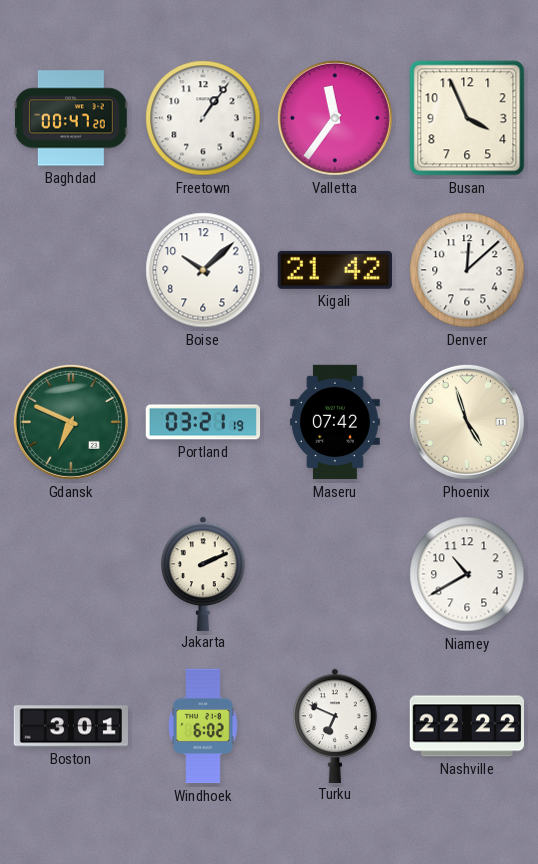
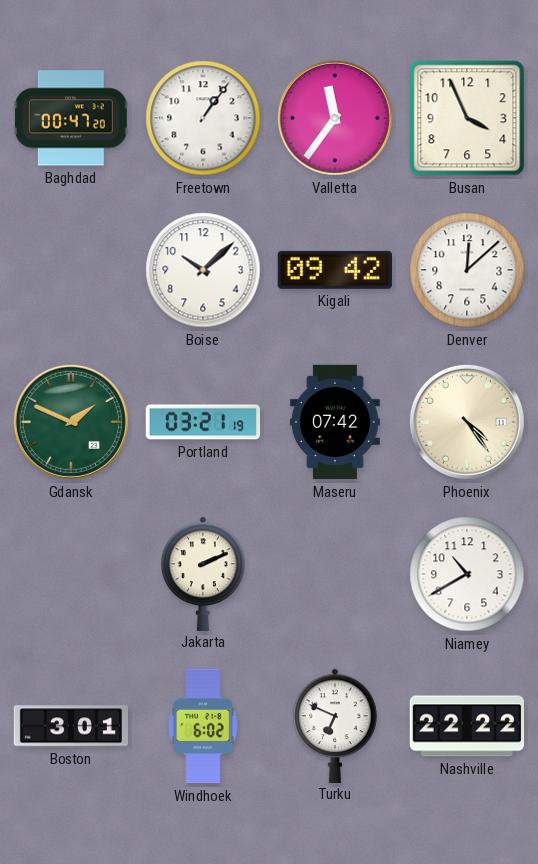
Kigali: 21:42 -> 09:42
Gdansk: 6:49 -> 1:49
Phoenix: 4:57 -> 4:24
